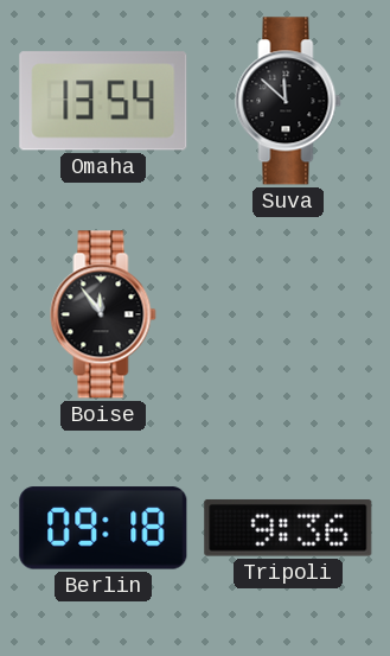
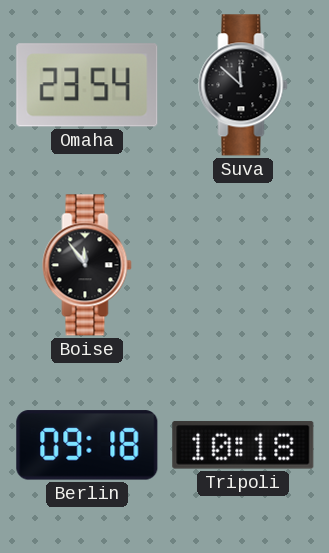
Omaha: 13:54 -> 23:54
Tripoli: 9:36 -> 10:18
